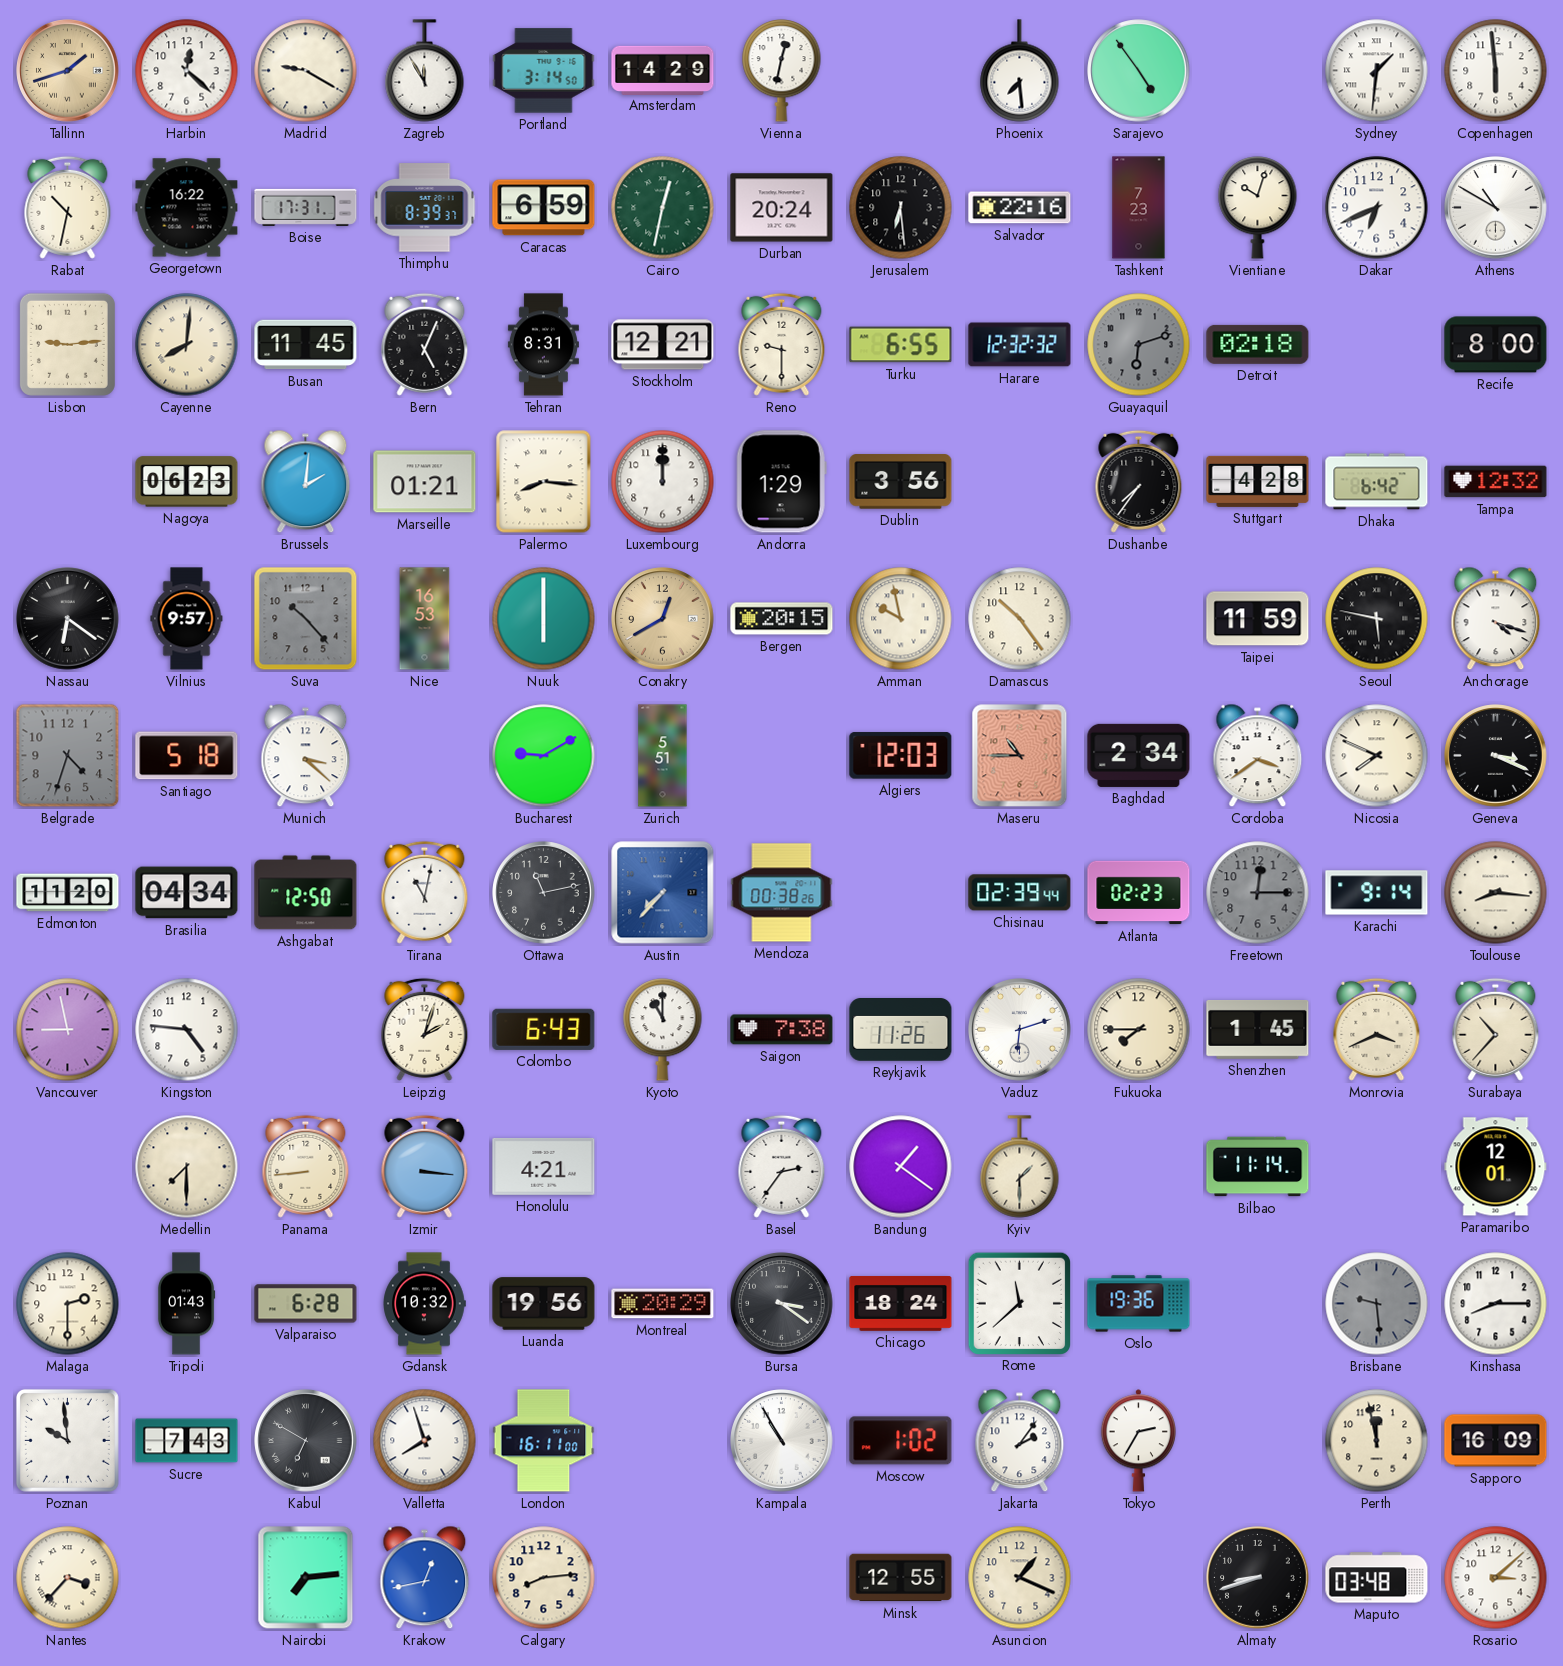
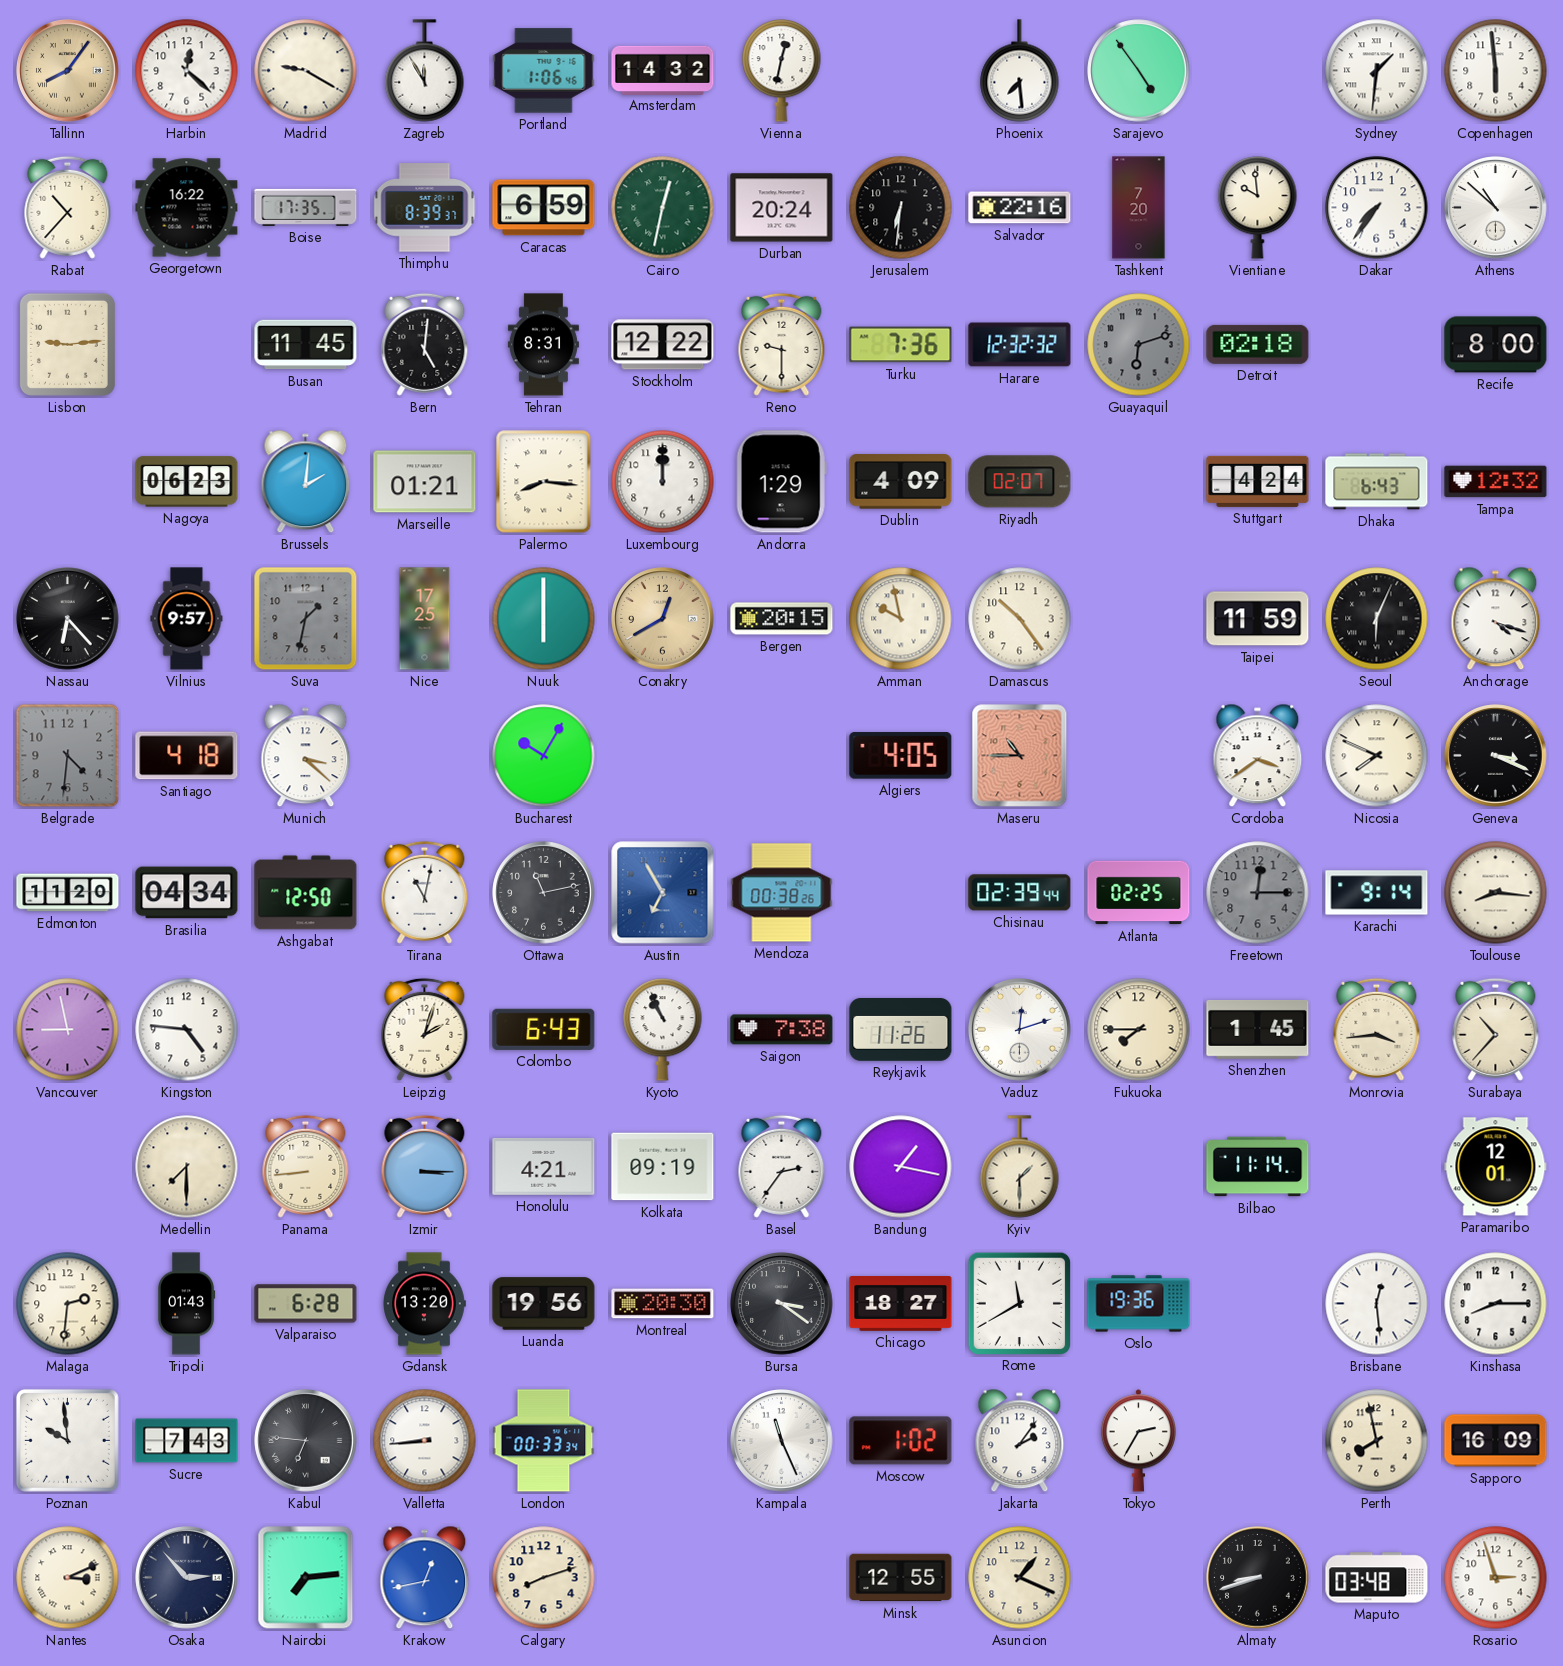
Tallinn: 1:42 -> 8:06
Portland: 3:14 -> 1:06
Amsterdam: 14:29 -> 14:32
Rabat: 10:32 -> 10:37
Boise: 17:31 -> 17:35
Jerusalem: 6:29 -> 6:31
Tashkent: 7:23 -> 7:20
Vientiane: 10:03 -> 9:59
Dakar: 6:41 -> 7:36
Athens: 10:50 -> 10:52
Cayenne: 8:01 -> none
Bern: 5:04 -> 5:01
Stockholm: 12:21 -> 12:22
Turku: 6:55 -> 7:36
Dublin: 3:56 -> 4:09
Riyadh: none -> 02:07
Dushanbe: 7:36 -> none
Stuttgart: 4:28 -> 4:24
Dhaka: 6:42 -> 6:43
Nassau: 6:21 -> 6:23
Suva: 10:23 -> 1:32
Nice: 16:53 -> 17:25
Seoul: 5:47 -> 6:04
Belgrade: 4:33 -> 4:31
Santiago: 5:18 -> 4:18
Bucharest: 9:10 -> 10:05
Zurich: 5:51 -> none
Algiers: 12:03 -> 4:05
Baghdad: 2:34 -> none
Austin: 7:37 -> 6:55
Atlanta: 02:23 -> 02:25
Kyoto: 11:00 -> 10:56
Vaduz: 6:12 -> 12:12
Monrovia: 3:41 -> 3:44
Izmir: 3:16 -> 3:15
Kolkata: none -> 09:19
Bandung: 1:21 -> 1:17
Malaga: 2:30 -> 2:31
Gdansk: 10:32 -> 13:20
Montreal: 20:29 -> 20:30
Chicago: 18:24 -> 18:27
Rome: 11:38 -> 11:40
Brisbane: 9:29 -> 12:29
Brisbane dial: grey -> white
Kabul: 6:50 -> 6:46
Valletta: 7:57 -> 8:44
London: 16:11 -> 00:33
Kampala: 10:55 -> 11:26
Perth: 11:58 -> 7:58
Nantes: 3:37 -> 3:11
Osaka: none -> 2:53
Calgary: 8:14 -> 8:12
Rosario: 3:08 -> 2:57
